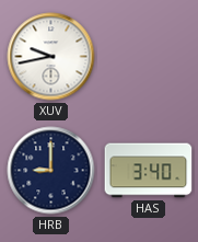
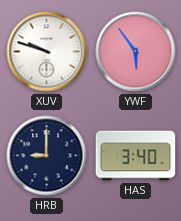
XUV: 9:43 -> 9:48
YWF: none -> 5:54
